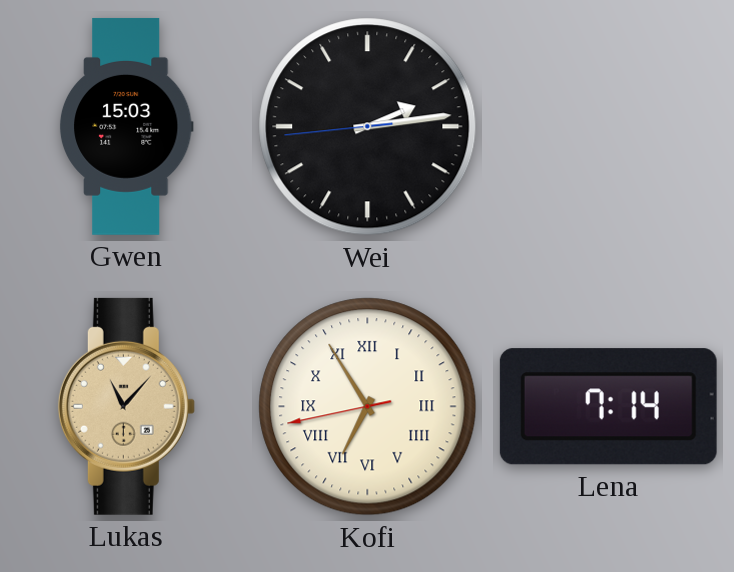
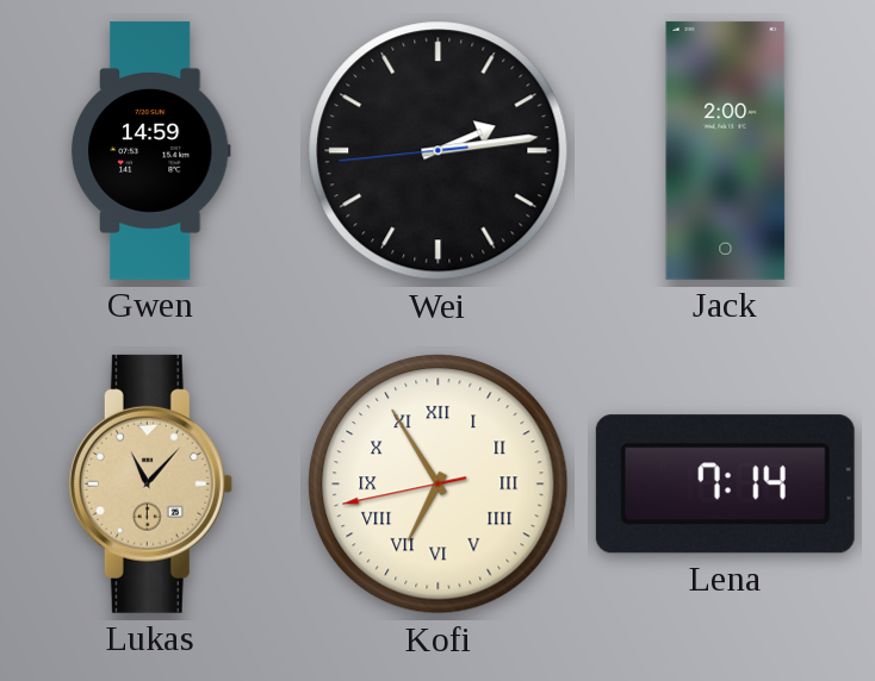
Gwen: 15:03 -> 14:59
Jack: none -> 2:00
